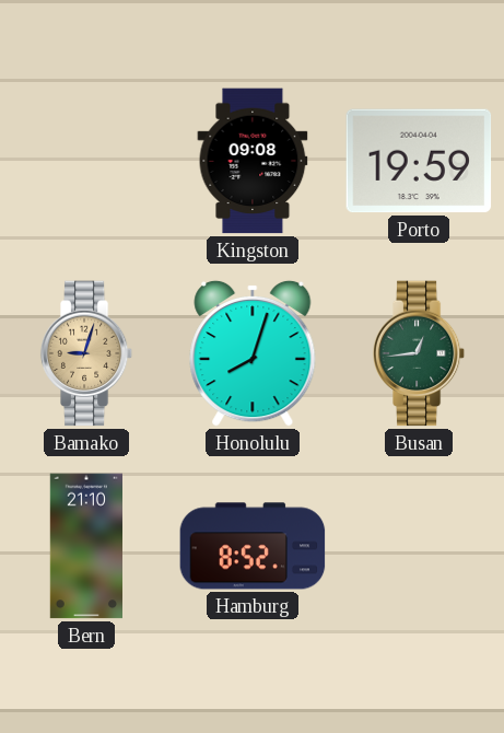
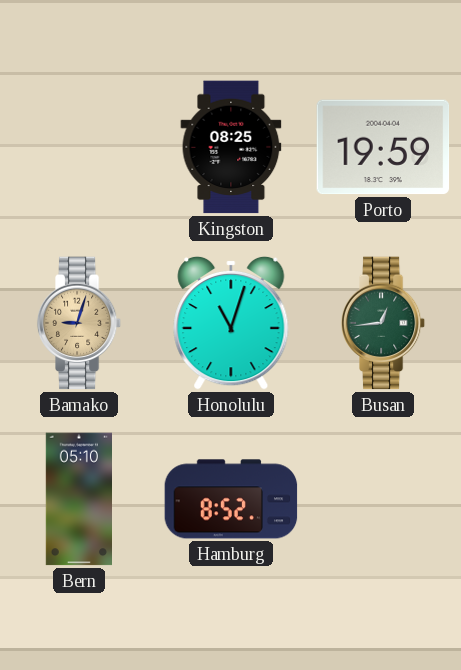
Kingston: 09:08 -> 08:25
Honolulu: 8:03 -> 11:03
Bern: 21:10 -> 05:10
